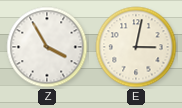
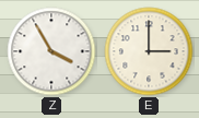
E: 3:02 -> 3:00
